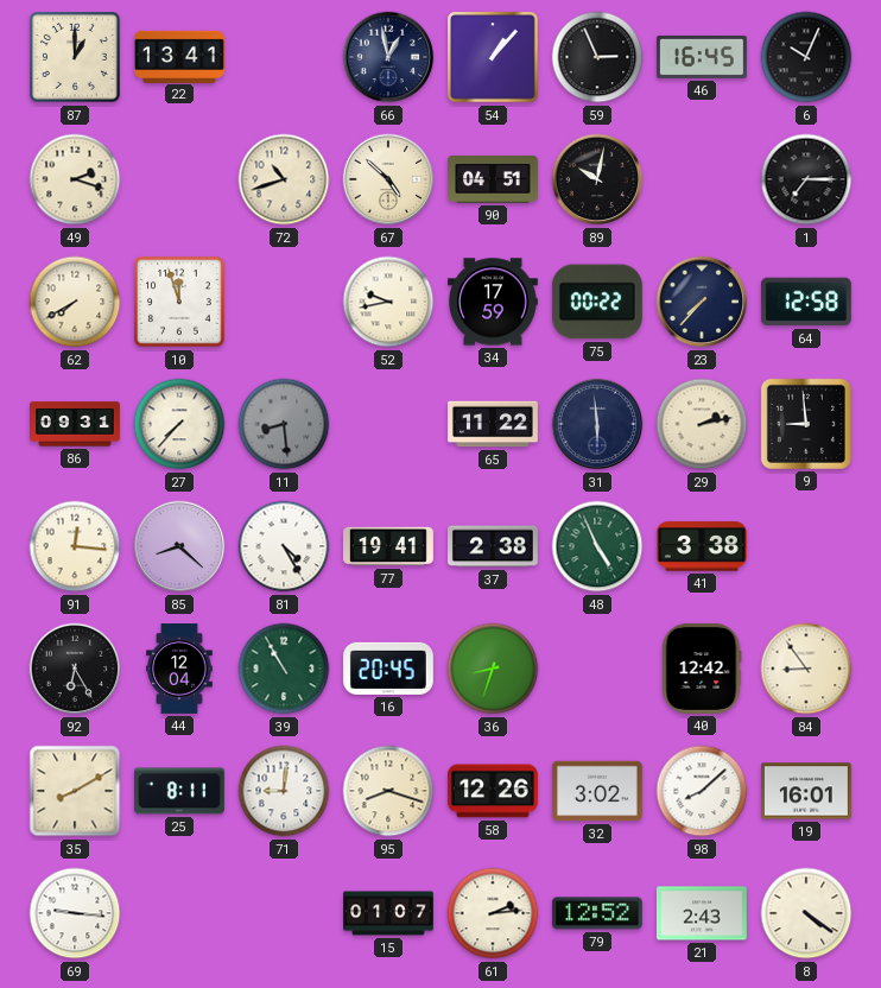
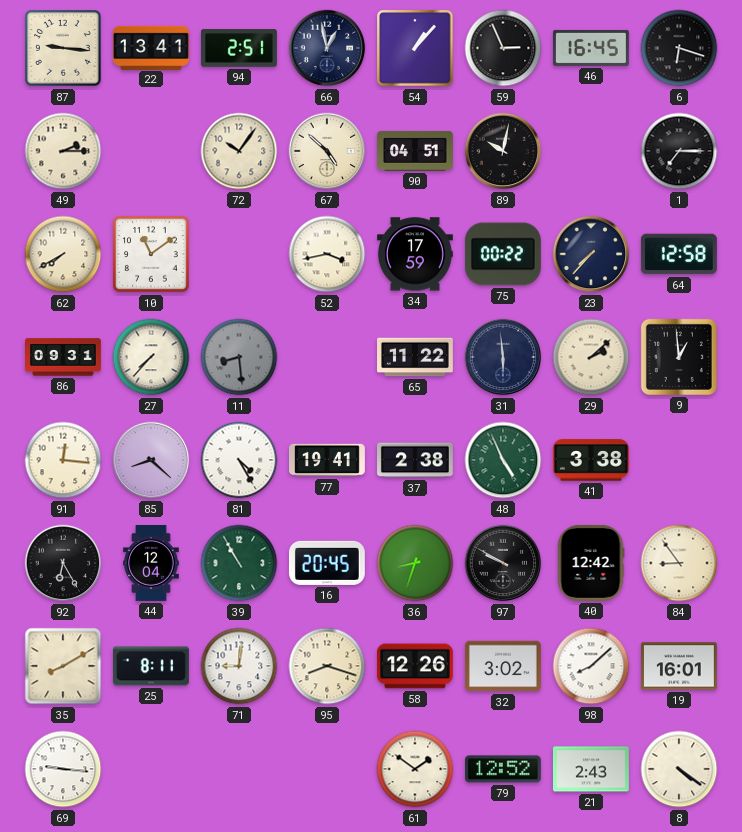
87: 1:00 -> 9:16
94: none -> 2:51
6: 10:04 -> 6:18
49: 2:18 -> 2:15
72: 10:42 -> 10:06
10: 11:57 -> 11:09
52: 9:43 -> 3:43
29: 2:13 -> 2:08
9: 8:59 -> 12:59
97: none -> 9:50
15: 01:07 -> none
61: 2:14 -> 1:51
